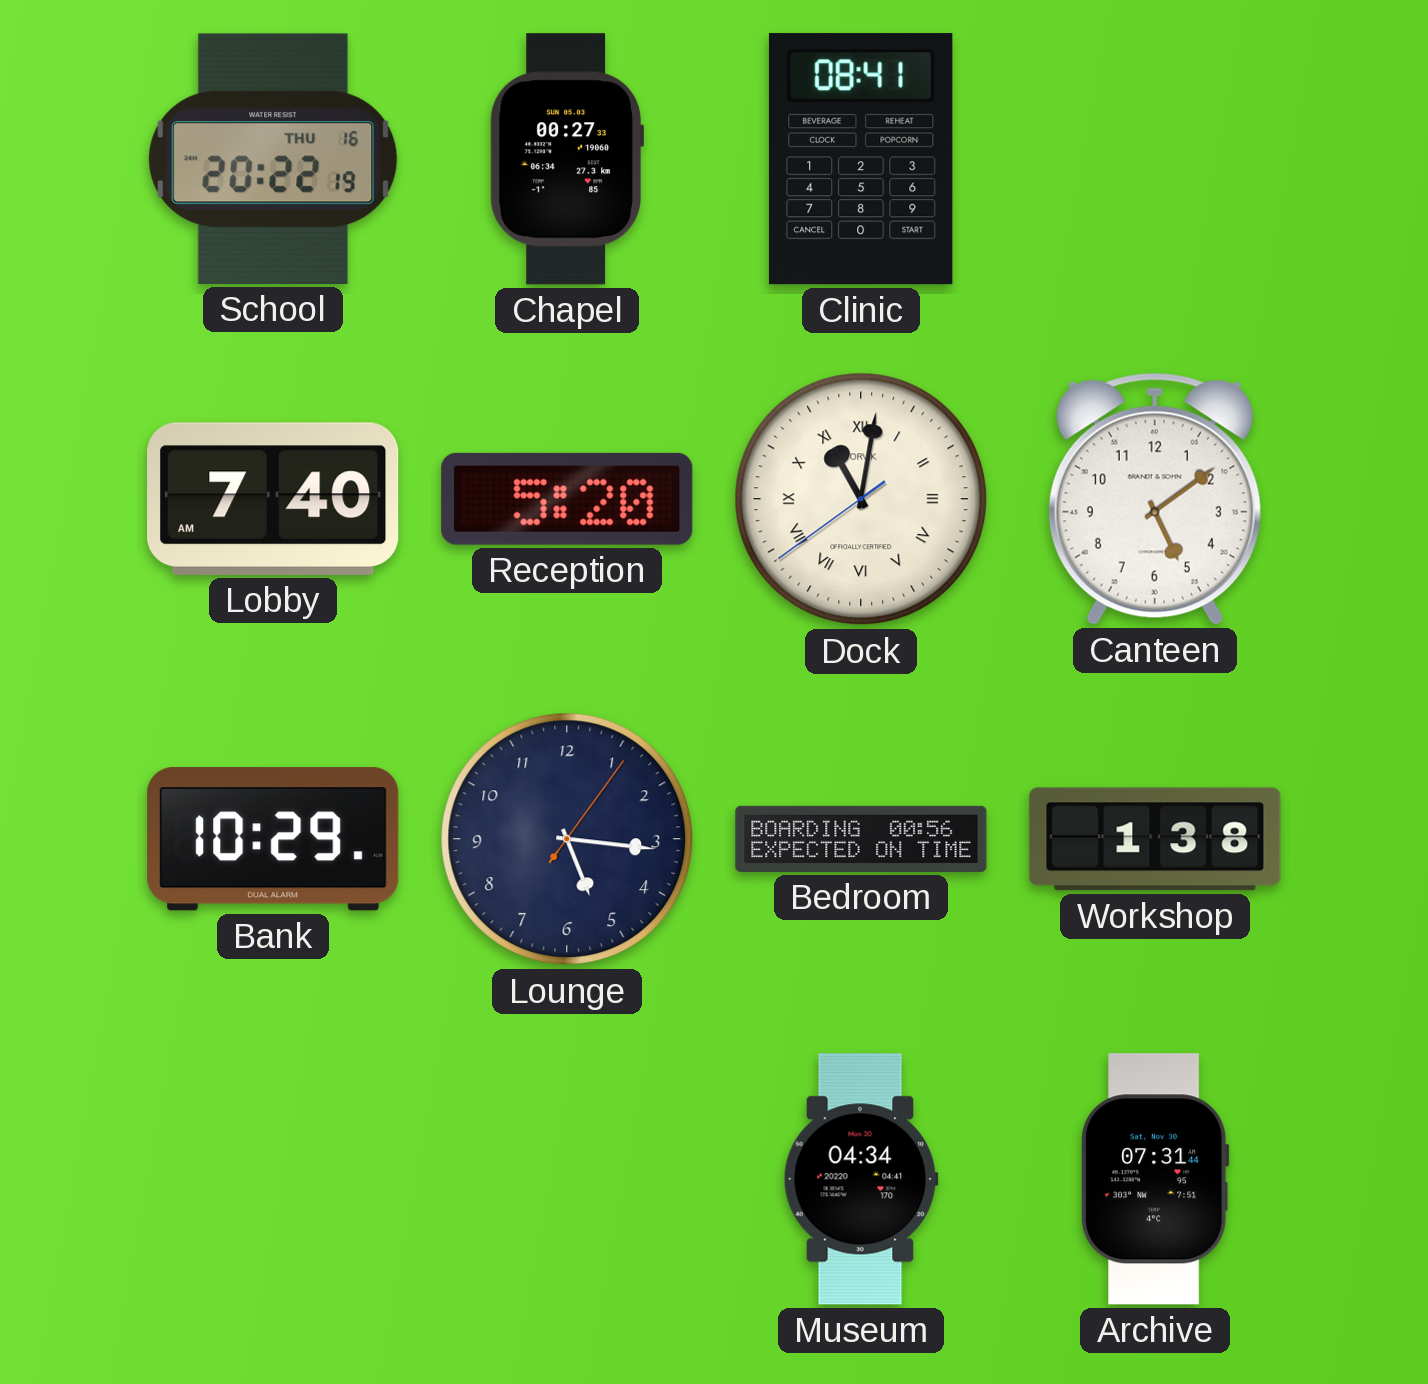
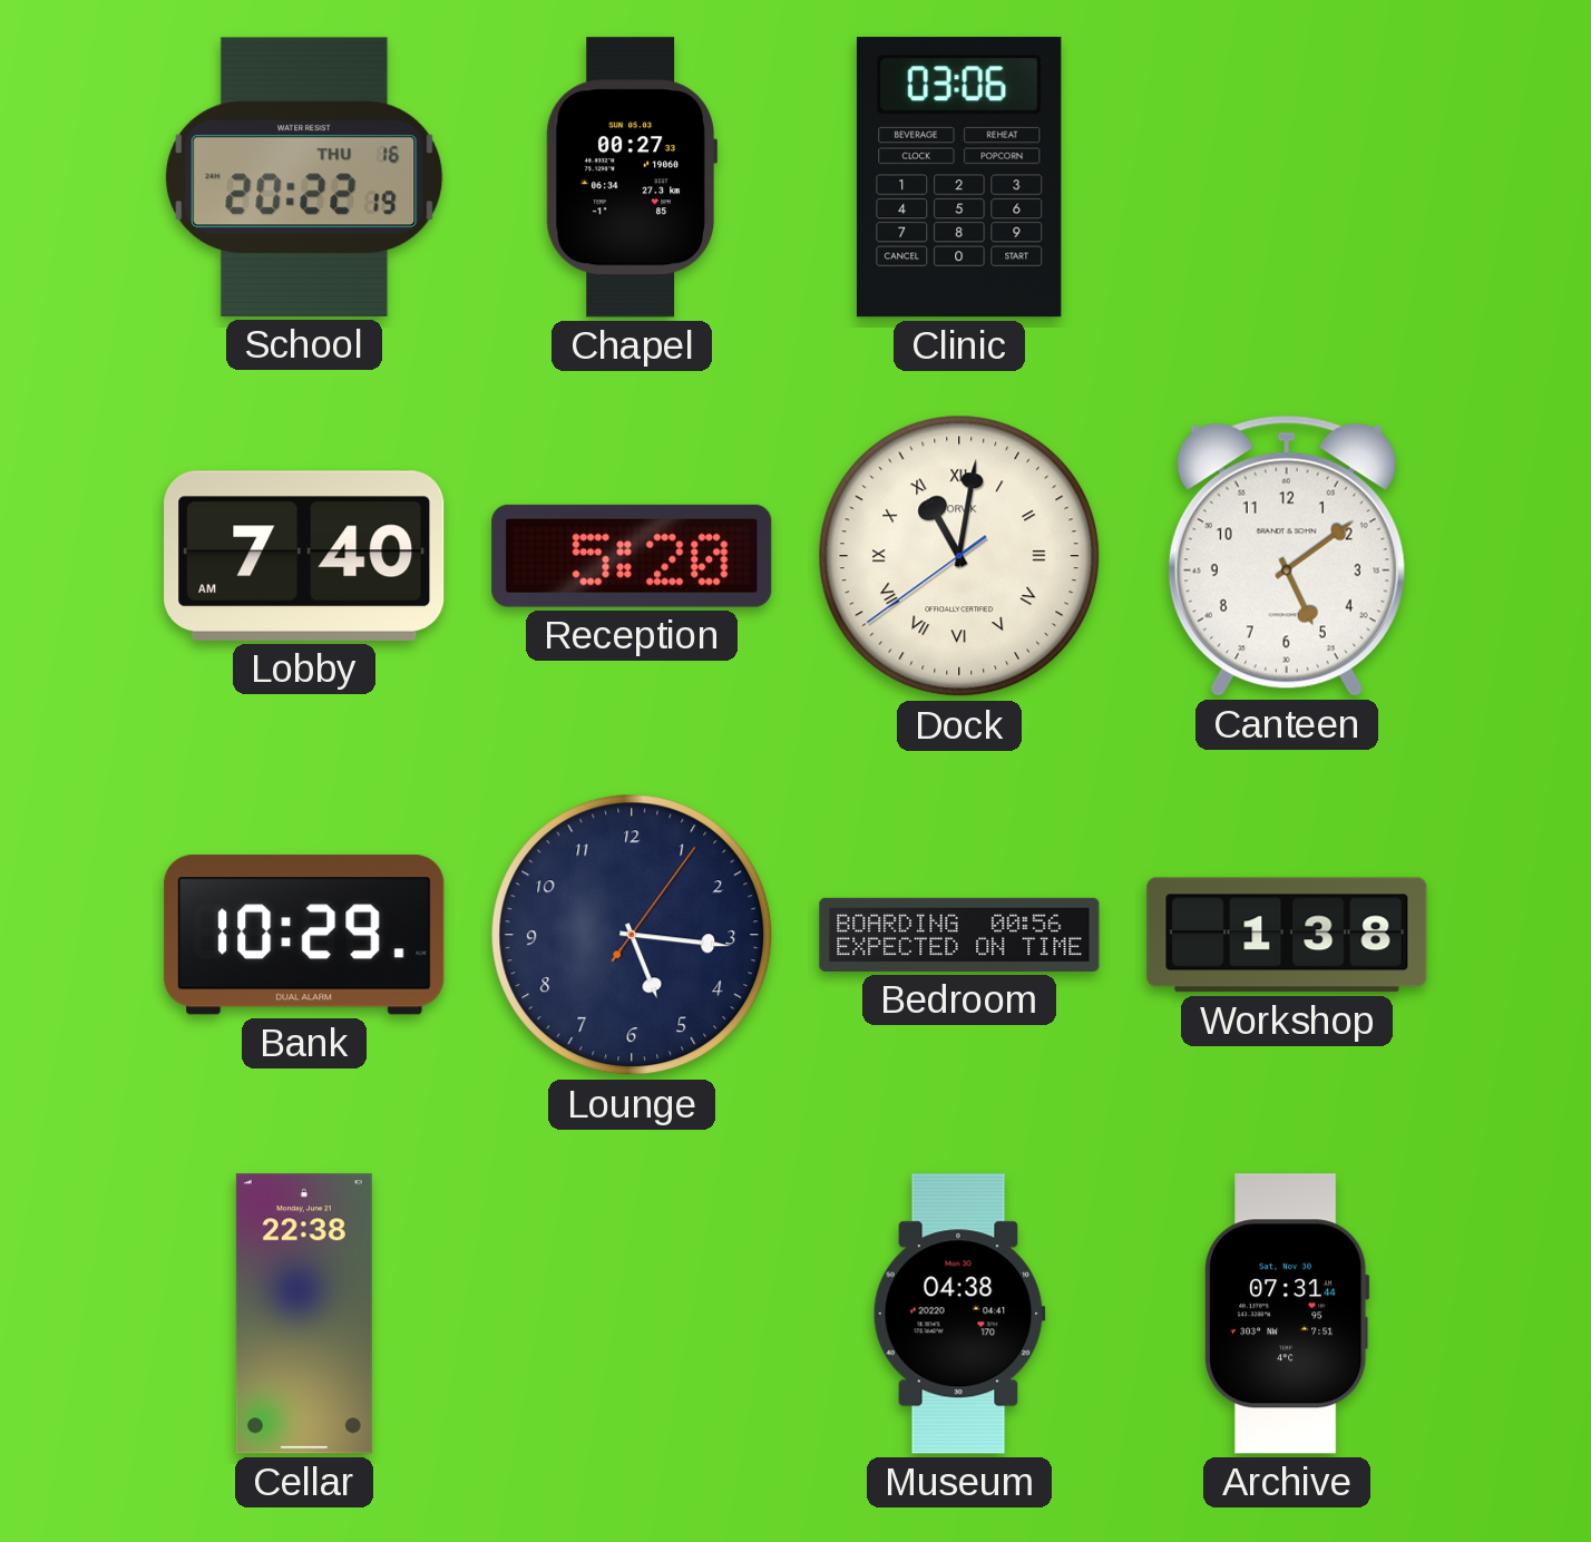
Clinic: 08:41 -> 03:06
Cellar: none -> 22:38
Museum: 04:34 -> 04:38
